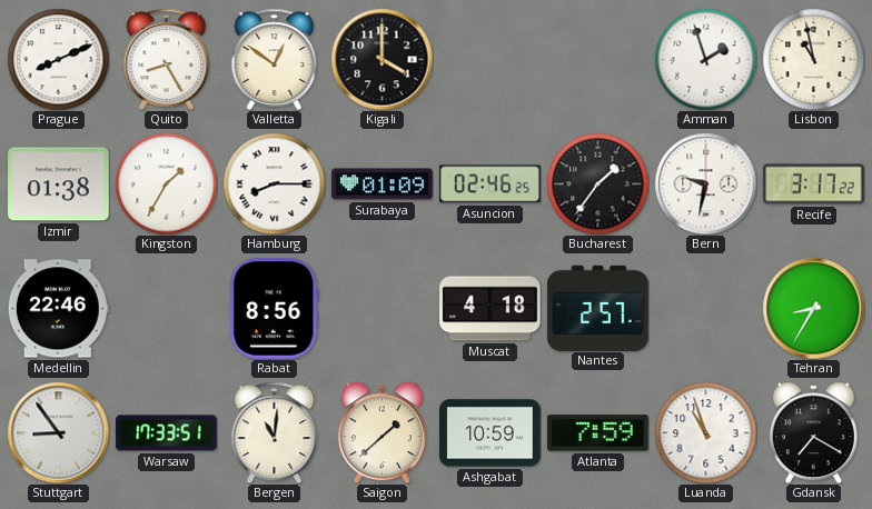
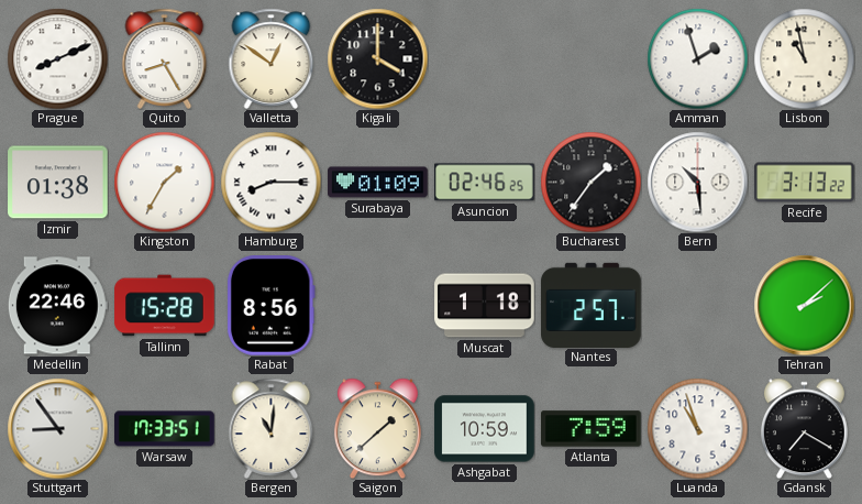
Bern: 9:32 -> 10:29
Recife: 3:17 -> 3:13
Tallinn: none -> 15:28
Muscat: 4:18 -> 1:18
Tehran: 8:35 -> 2:08
